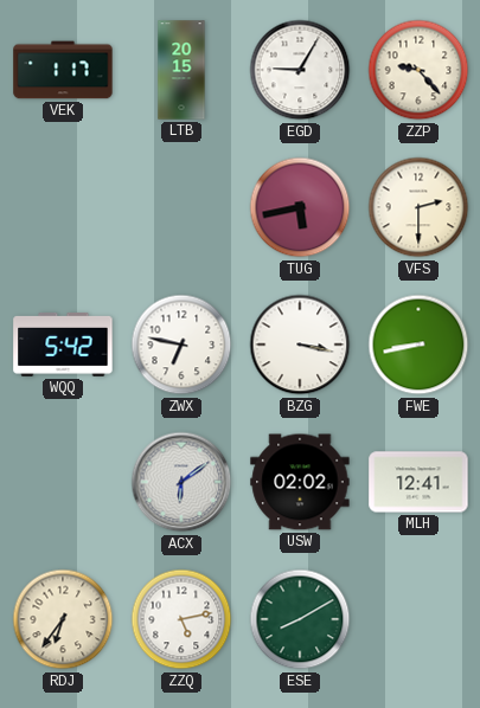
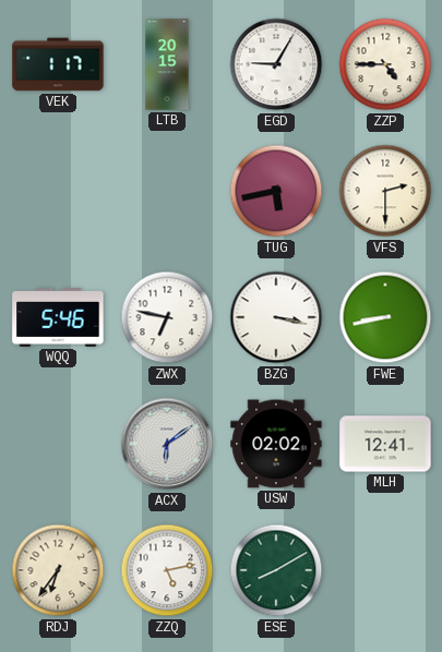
ZZP: 9:23 -> 4:45
WQQ: 5:42 -> 5:46
